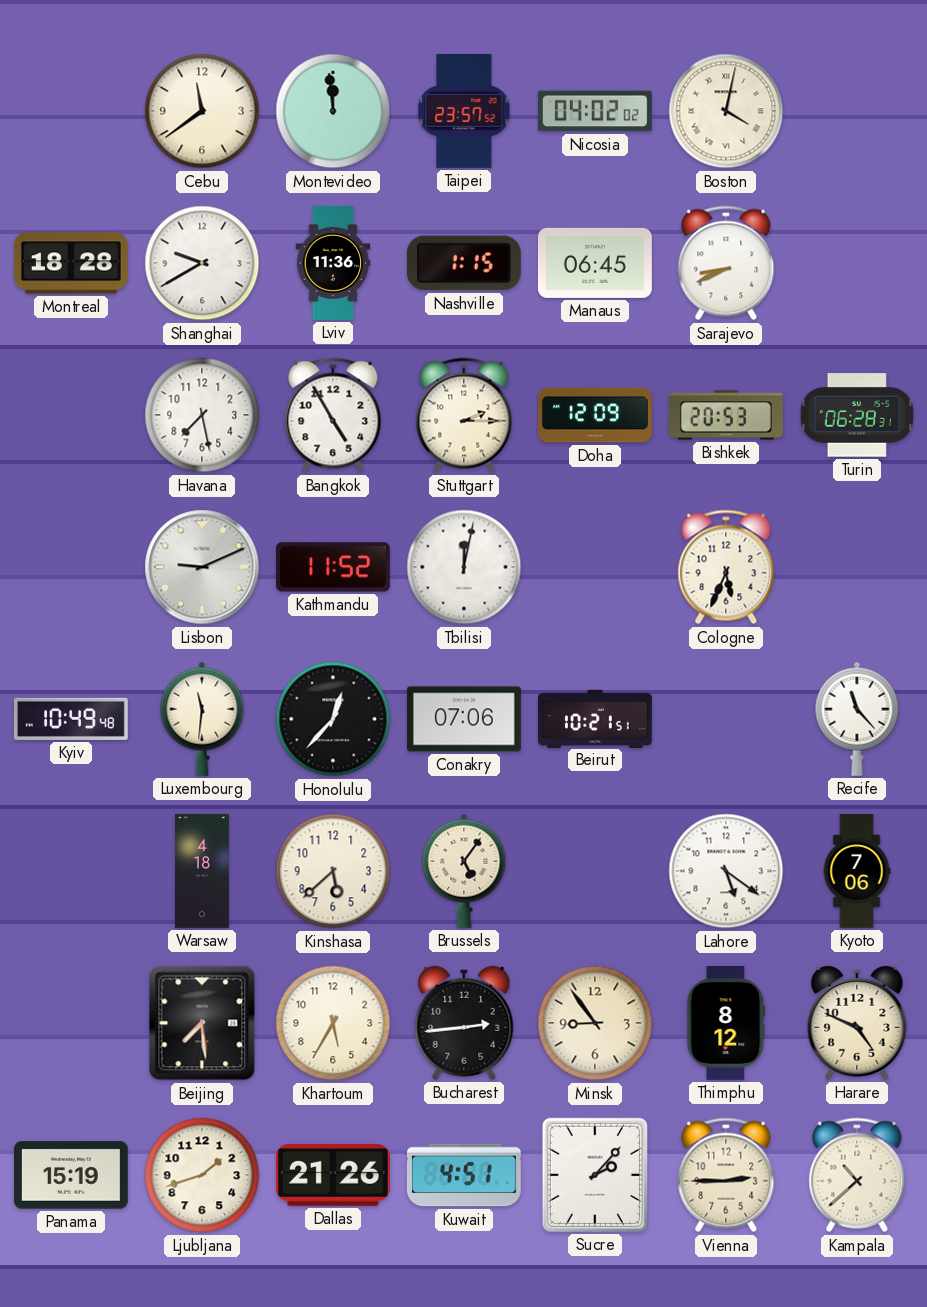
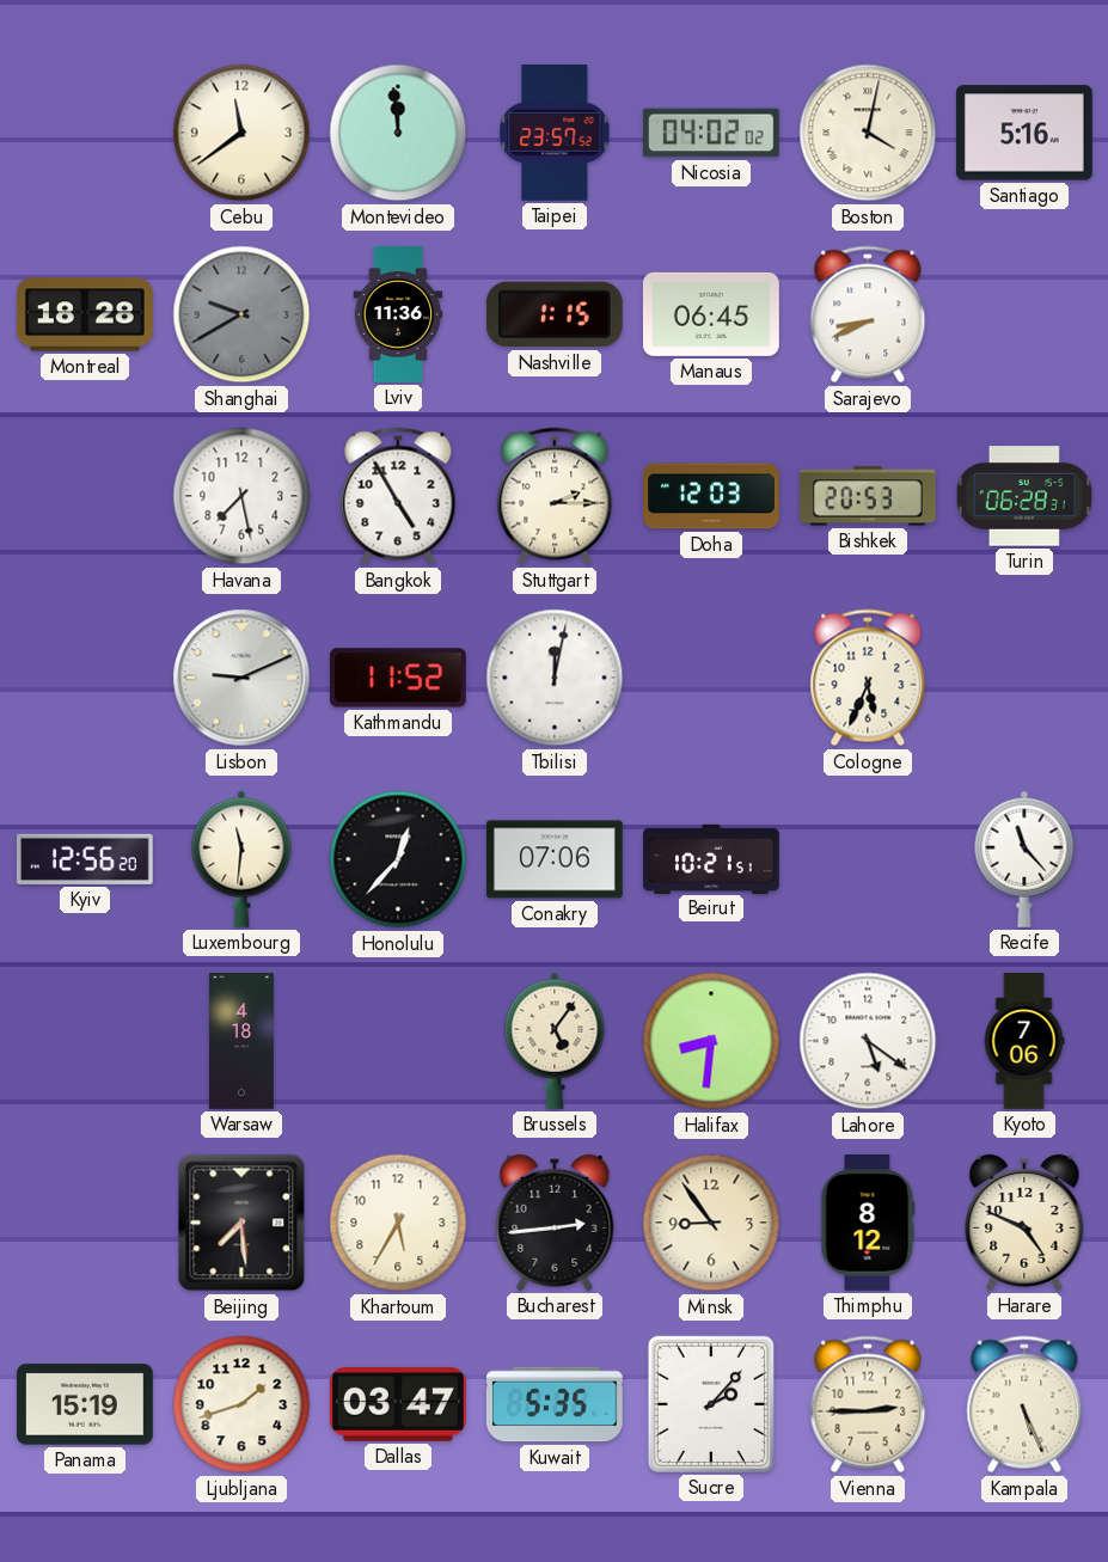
Santiago: none -> 5:16
Shanghai dial: white -> grey
Doha: 12:09 -> 12:03
Kyiv: 10:49 -> 12:56
Kinshasa: 5:38 -> none
Halifax: none -> 8:31
Dallas: 21:26 -> 03:47
Kuwait: 4:51 -> 5:35
Kampala: 10:38 -> 5:26
